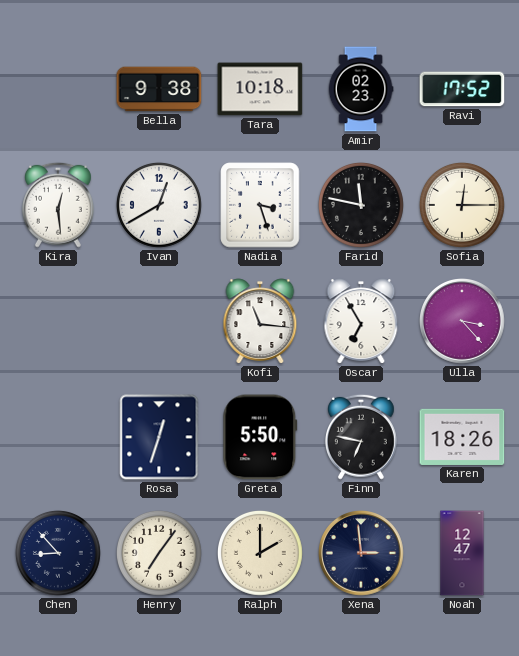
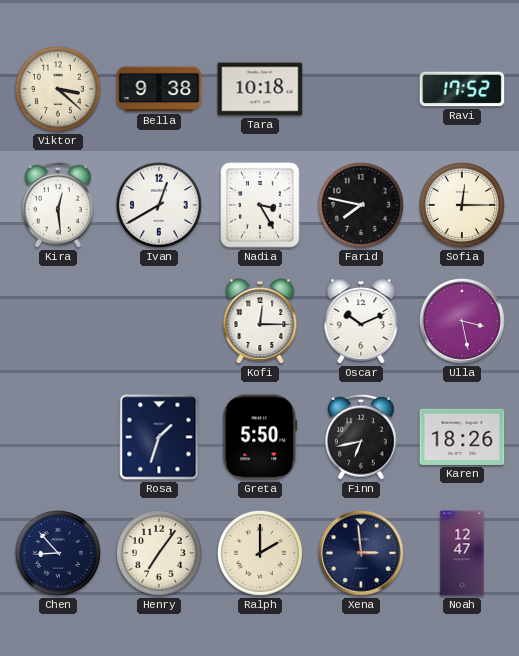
Viktor: none -> 3:22
Amir: 02:23 -> none
Nadia: 3:27 -> 3:25
Farid: 11:47 -> 7:47
Kofi: 11:16 -> 12:15
Oscar: 6:55 -> 10:11
Ulla: 3:23 -> 3:28
Rosa: 12:33 -> 1:33
Finn: 6:47 -> 6:43
